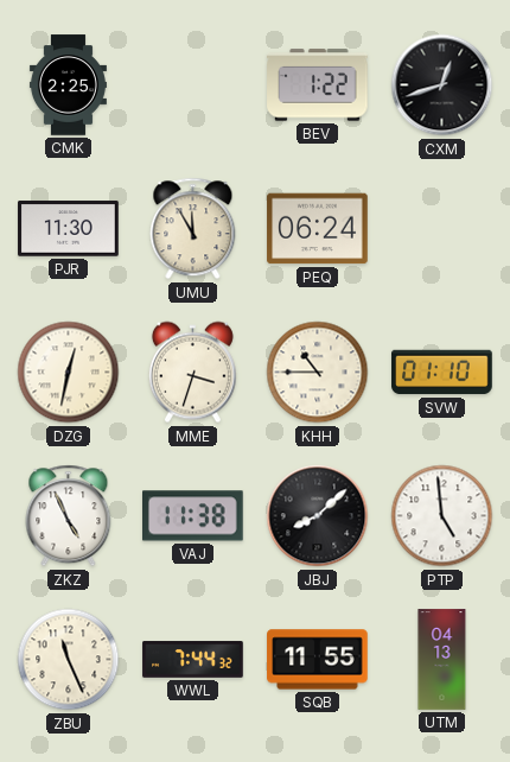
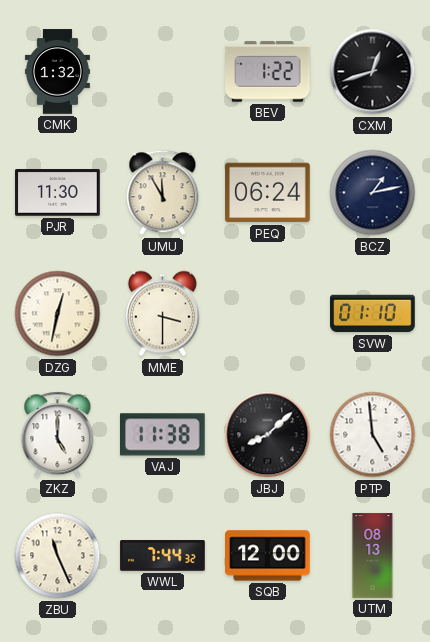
CMK: 2:25 -> 1:32
BCZ: none -> 1:13
MME: 3:33 -> 3:30
KHH: 10:45 -> none
ZKZ: 4:56 -> 5:00
SQB: 11:55 -> 12:00
UTM: 04:13 -> 08:13
